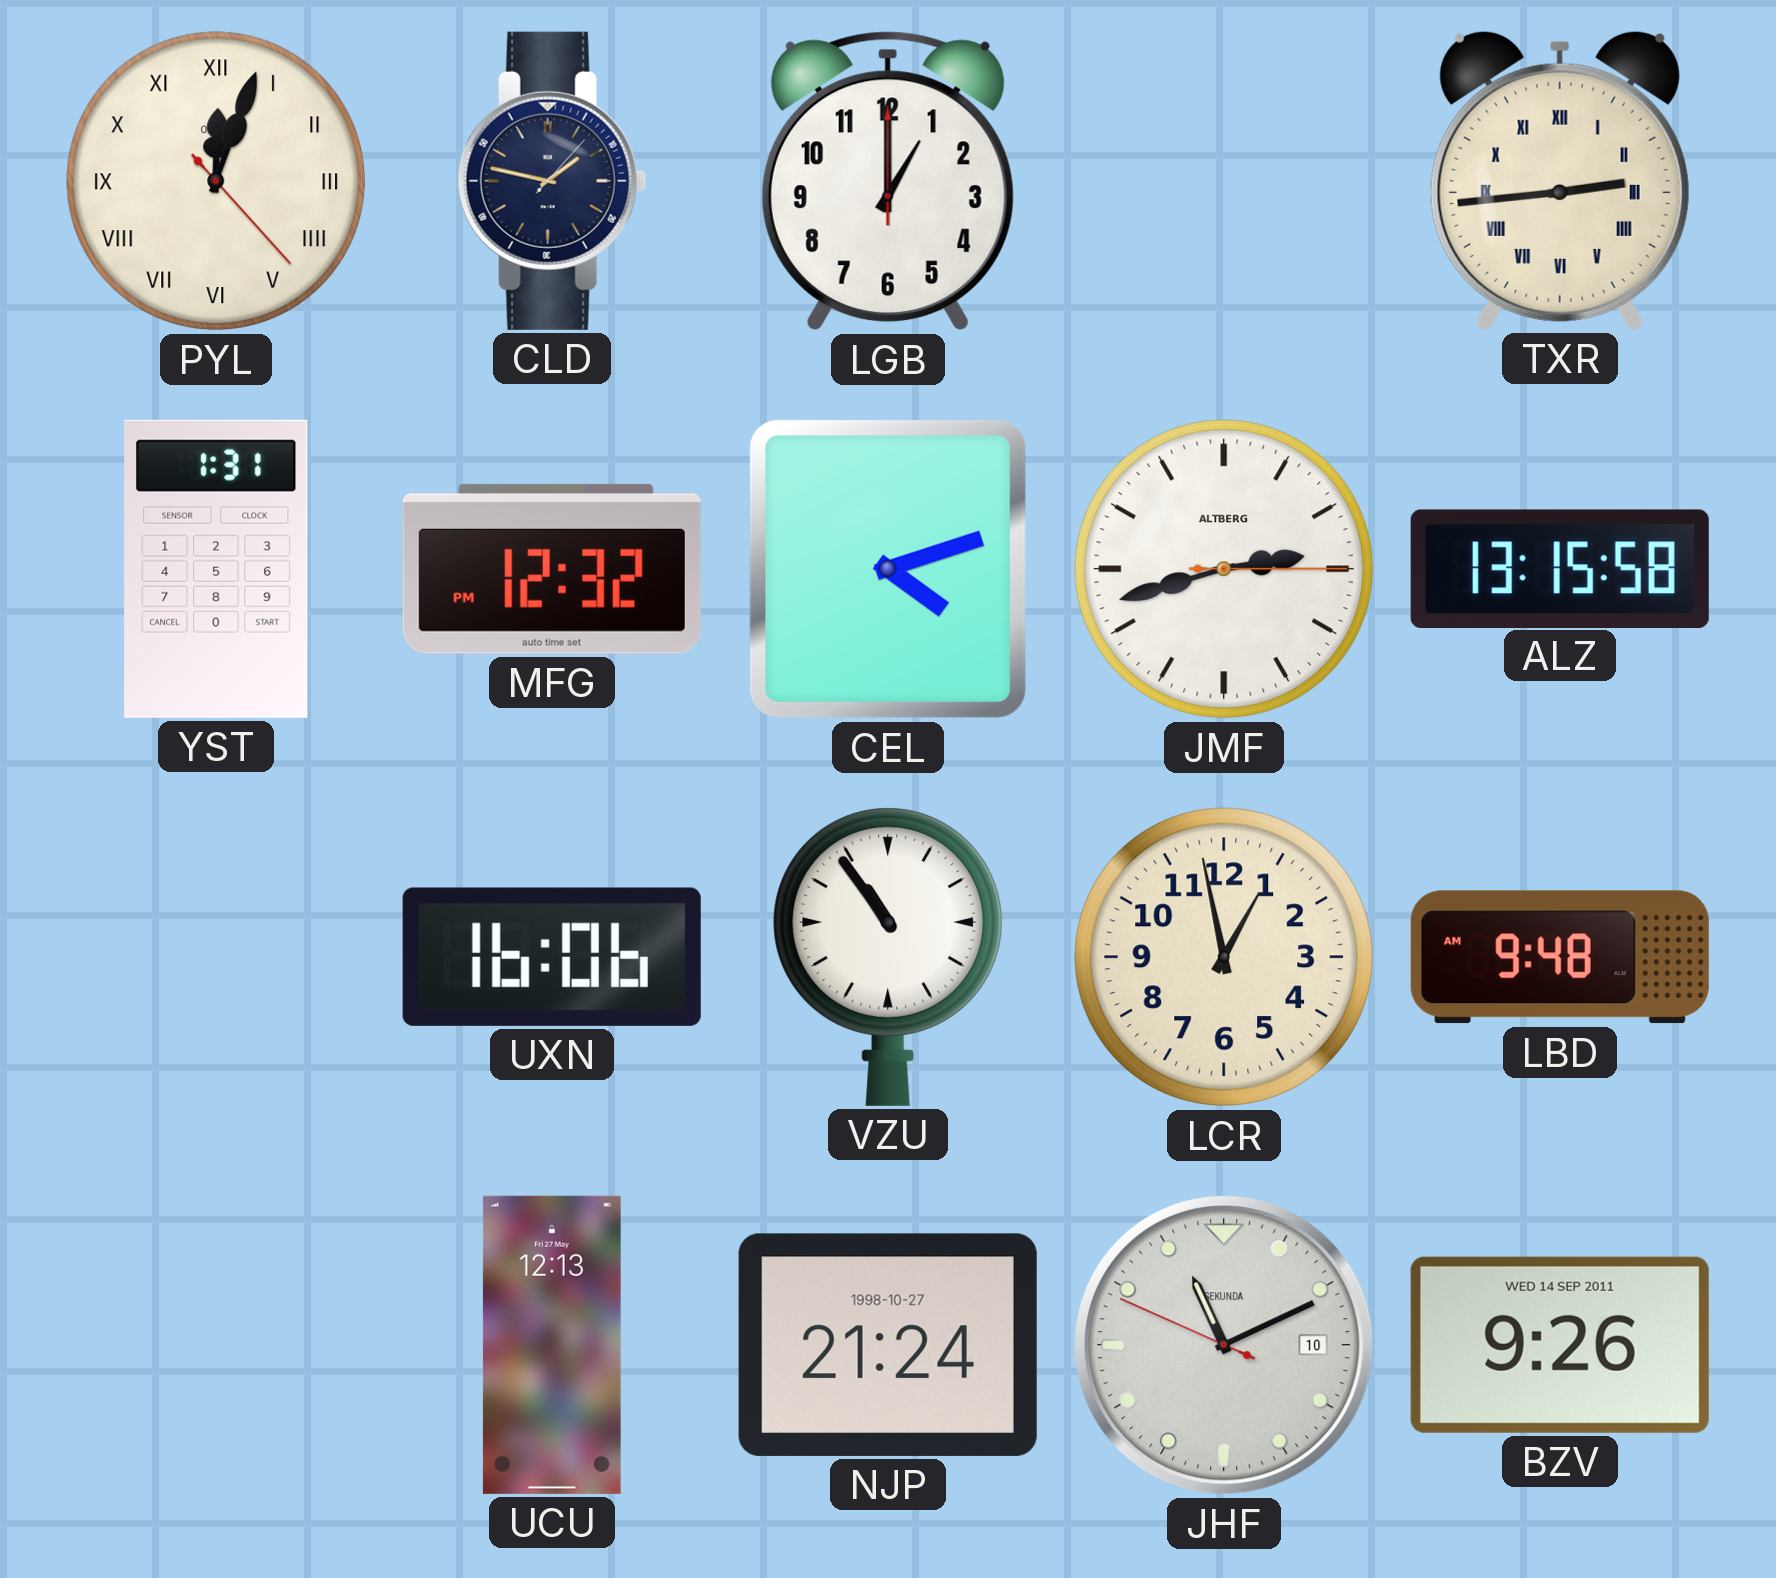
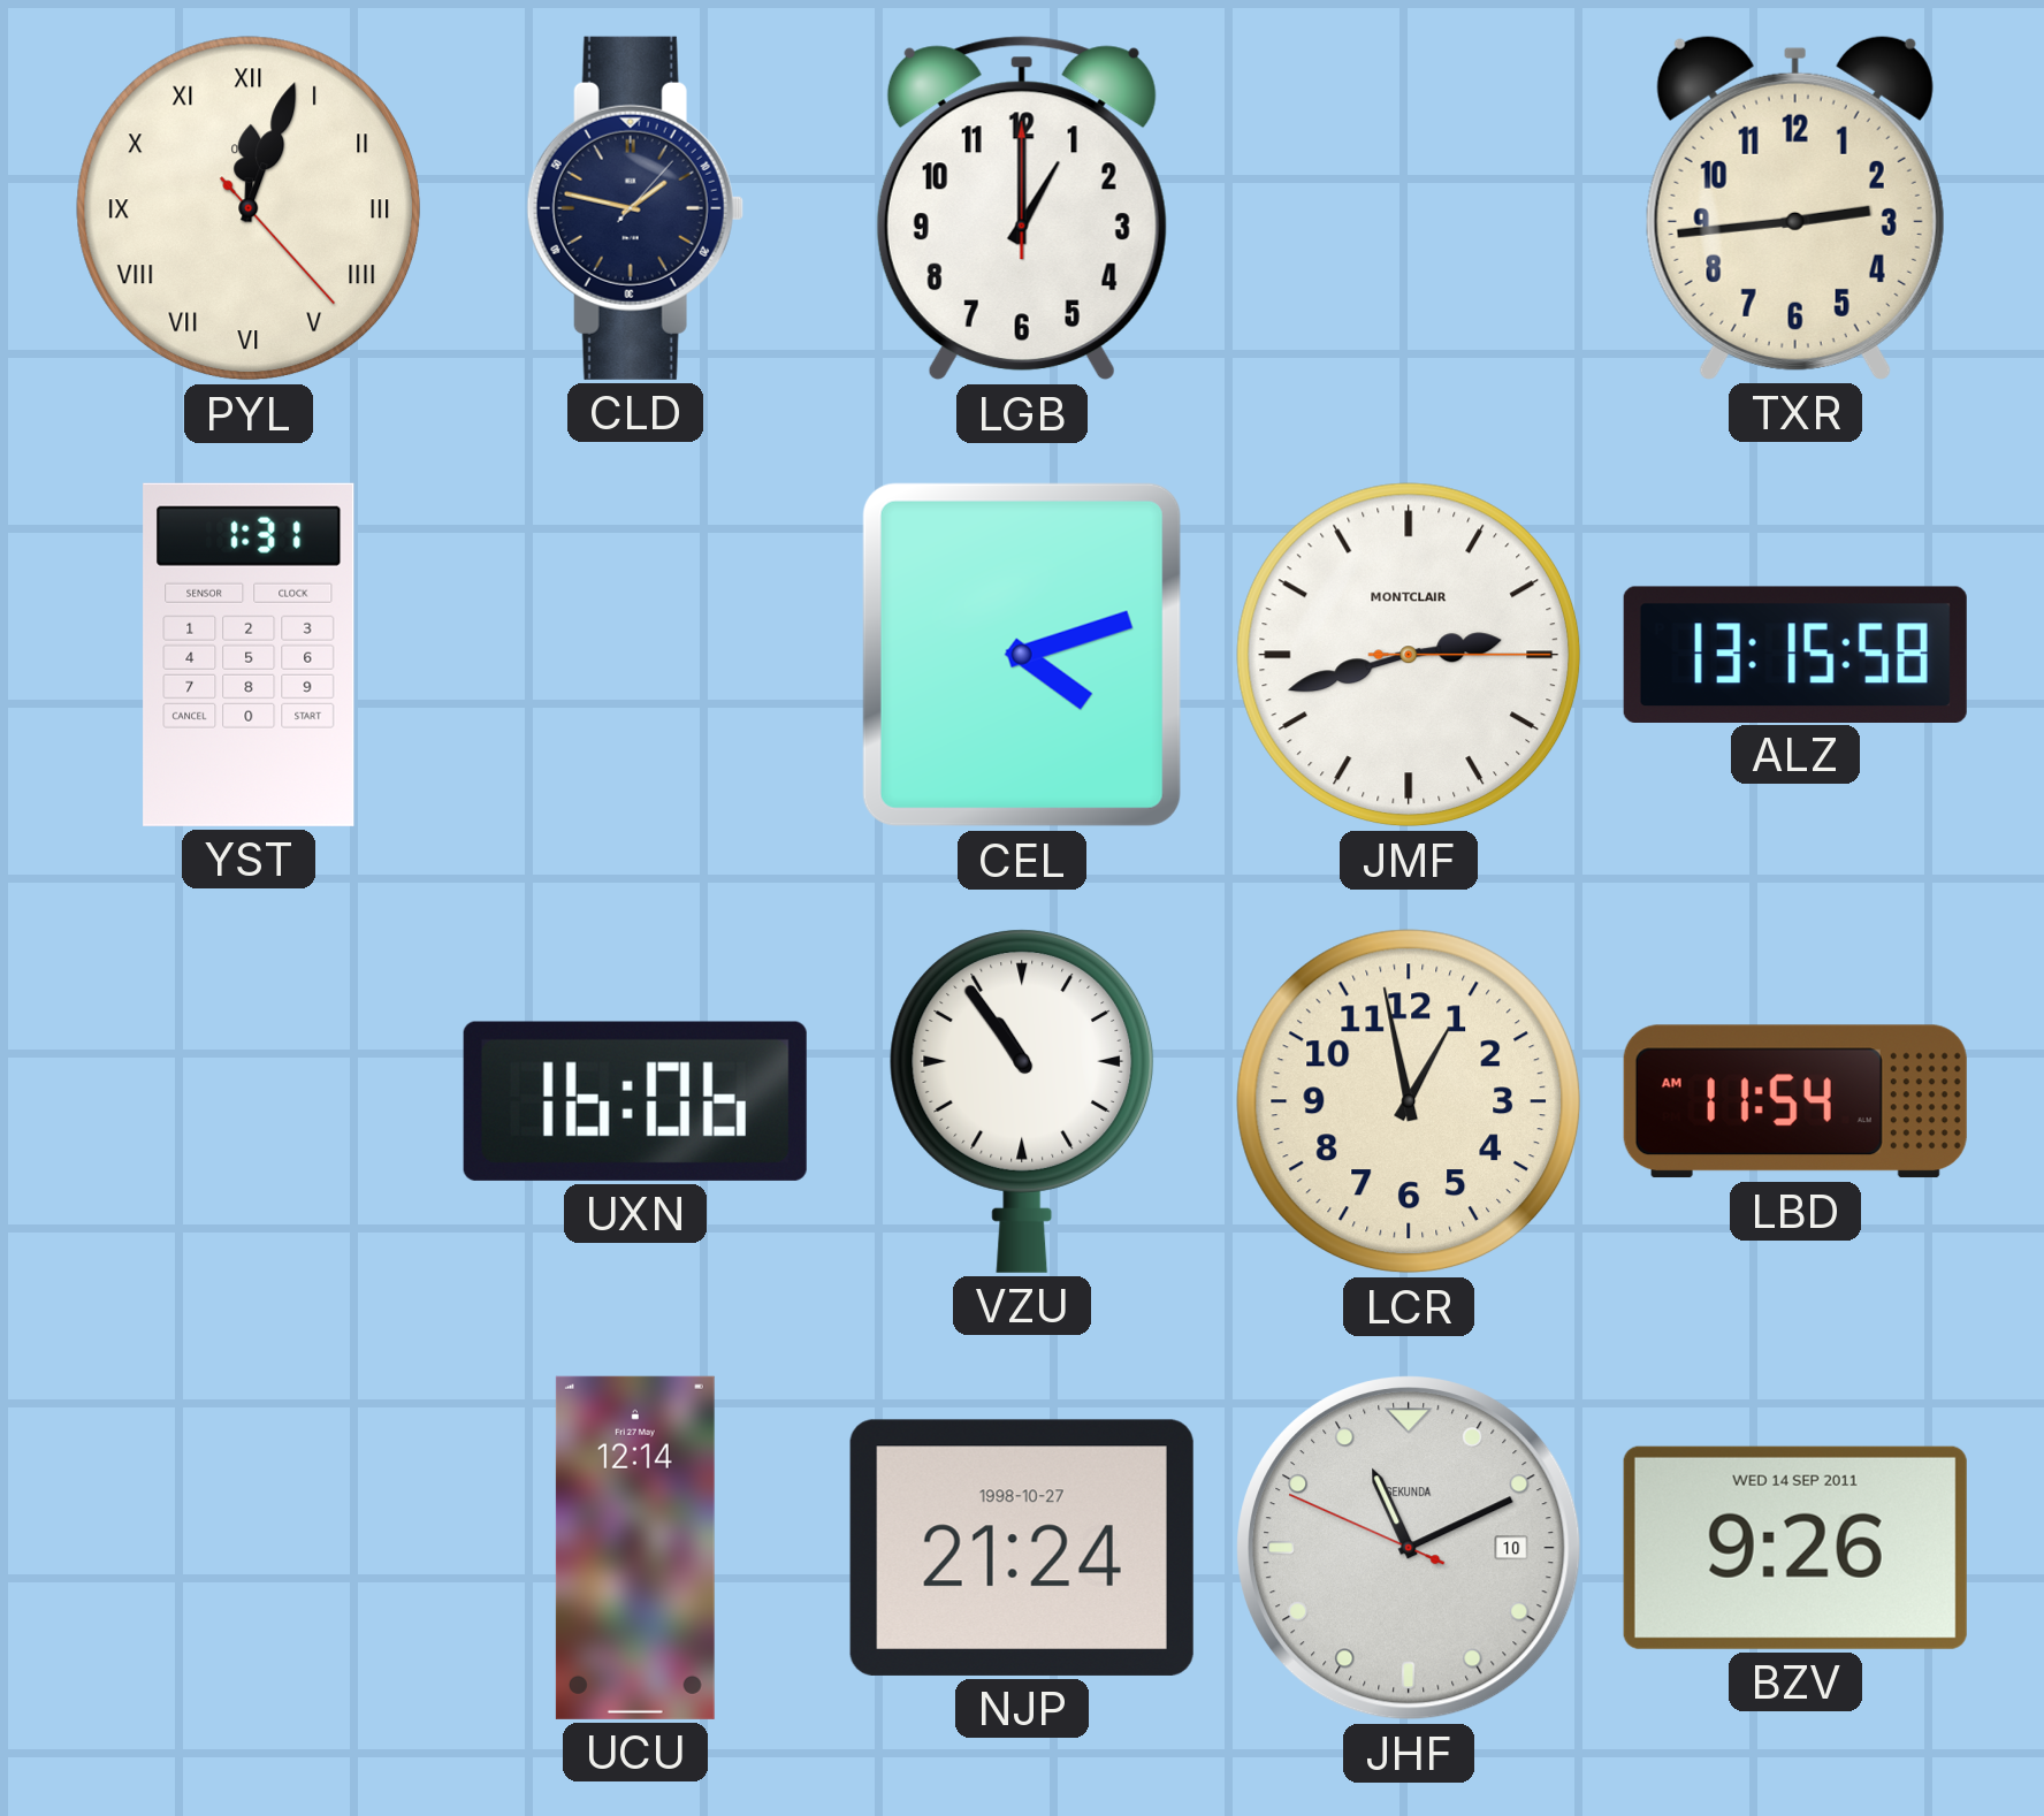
TXR numerals: Roman -> Arabic
MFG: 12:32 -> none
JMF brand: ALTBERG -> MONTCLAIR
LBD: 9:48 -> 11:54
UCU: 12:13 -> 12:14
